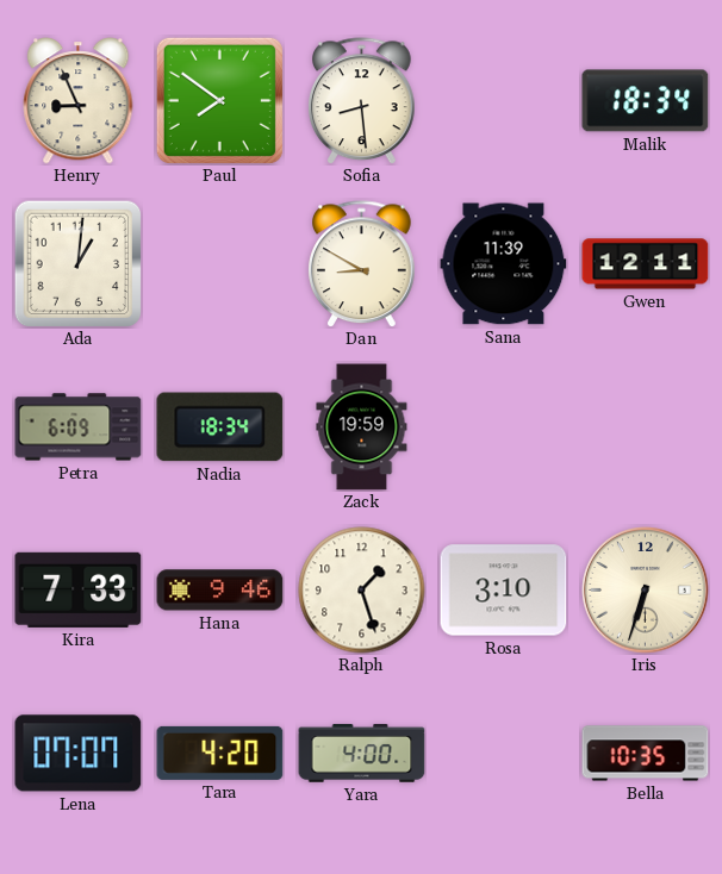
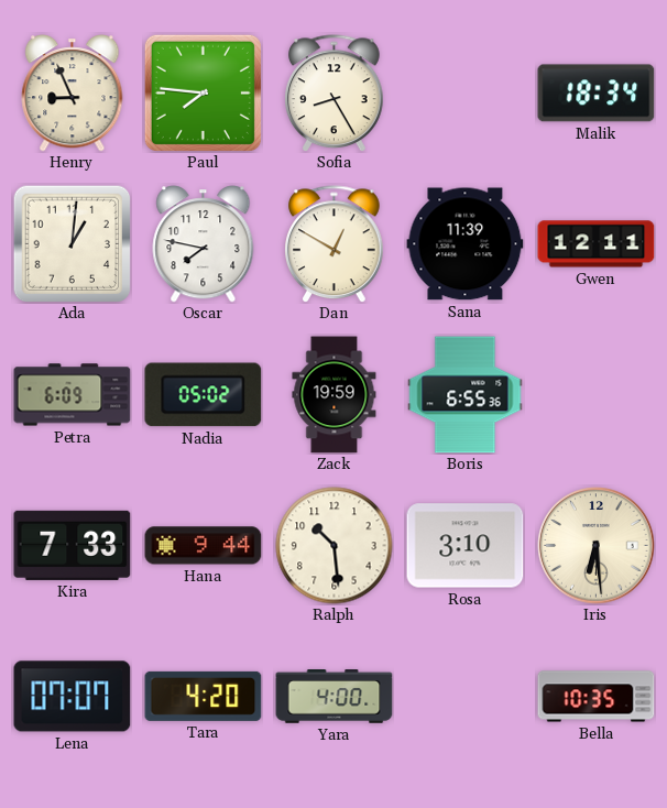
Paul: 7:51 -> 7:46
Sofia: 8:29 -> 8:25
Oscar: none -> 7:47
Dan: 8:50 -> 12:50
Nadia: 18:34 -> 05:02
Boris: none -> 6:55
Hana: 9:46 -> 9:44
Ralph: 1:27 -> 10:29
Iris: 6:33 -> 6:29
